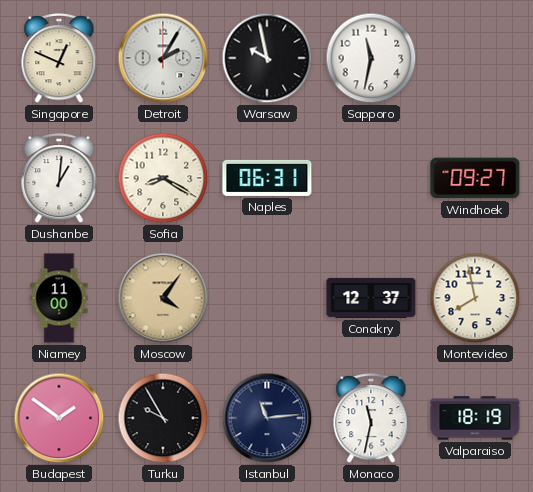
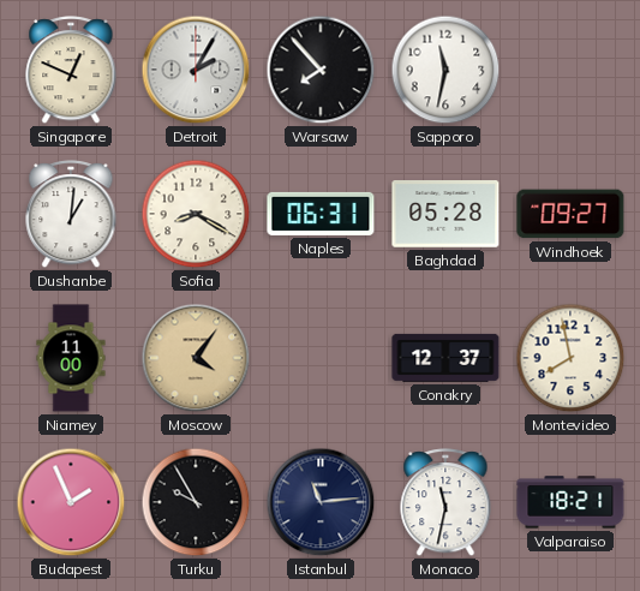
Warsaw: 9:58 -> 7:53
Baghdad: none -> 05:28
Budapest: 1:51 -> 1:56
Valparaiso: 18:19 -> 18:21
